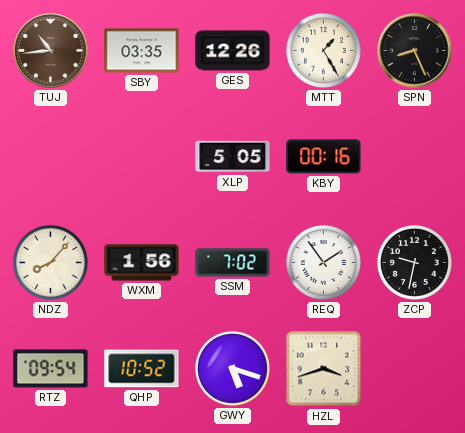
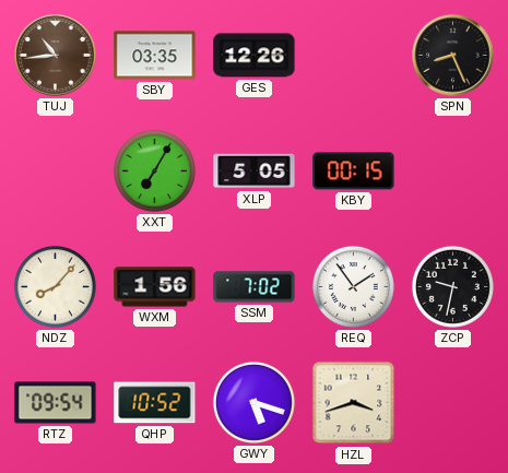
MTT: 1:25 -> none
XXT: none -> 7:05
KBY: 00:16 -> 00:15
